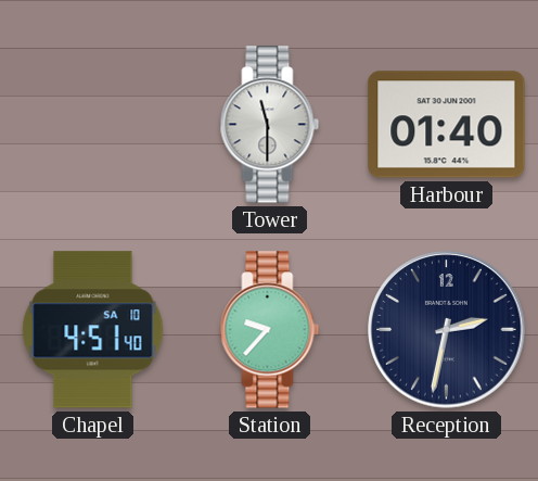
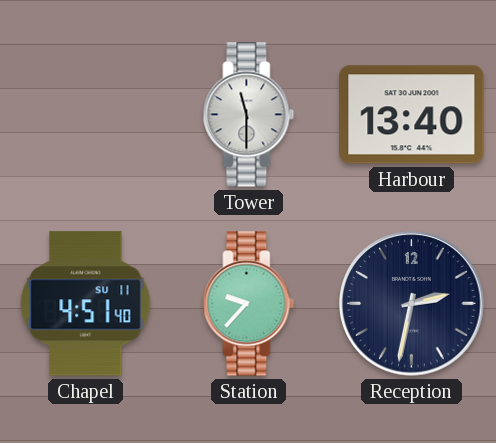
Harbour: 01:40 -> 13:40
Chapel date: SA 10 -> SU 11
